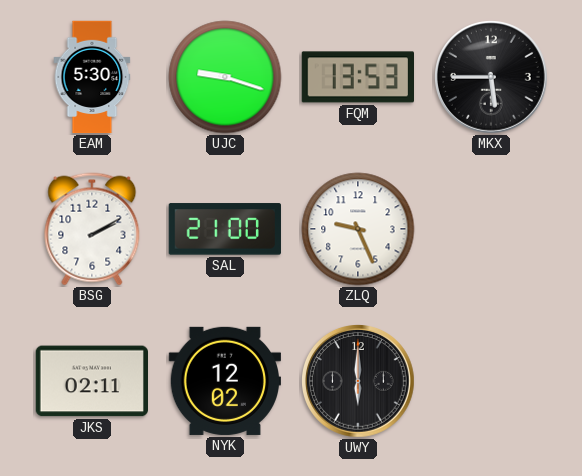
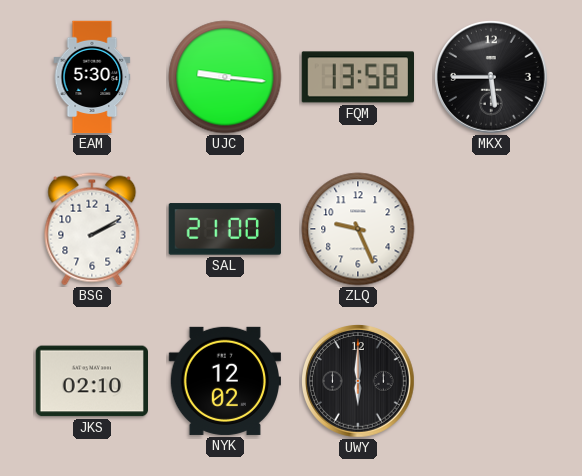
UJC: 9:18 -> 9:16
FQM: 13:53 -> 13:58
JKS: 02:11 -> 02:10
